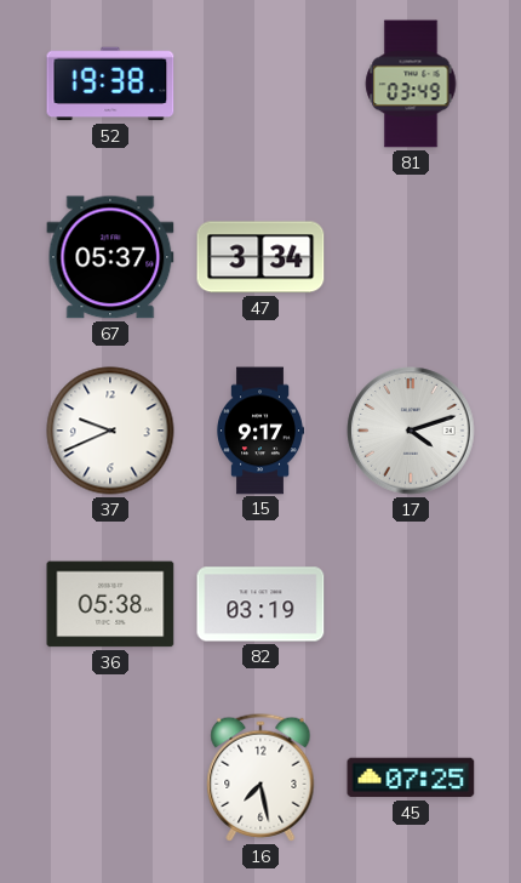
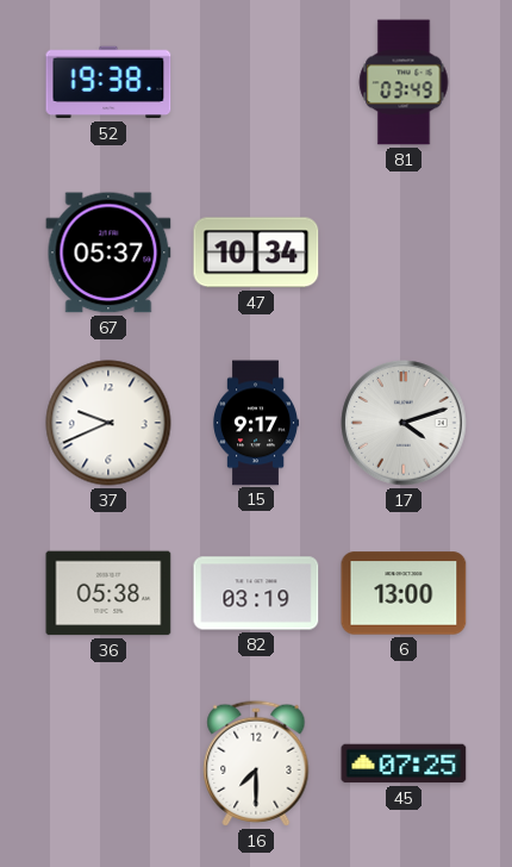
47: 3:34 -> 10:34
6: none -> 13:00
16: 7:28 -> 7:30
